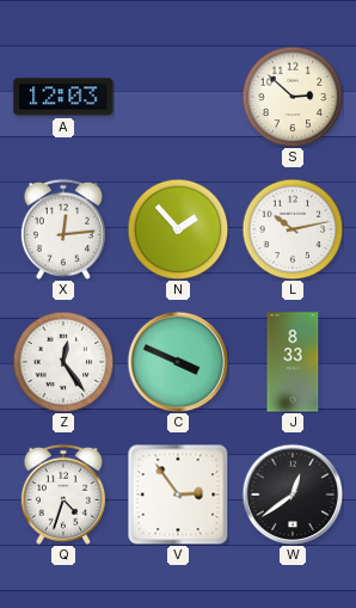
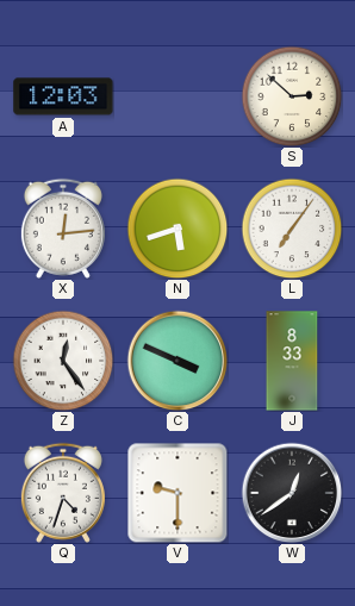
N: 1:53 -> 5:42
L: 10:13 -> 7:06
V: 2:54 -> 9:30
